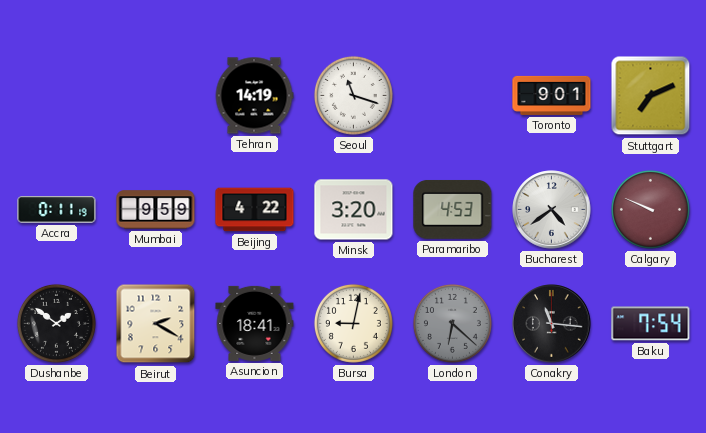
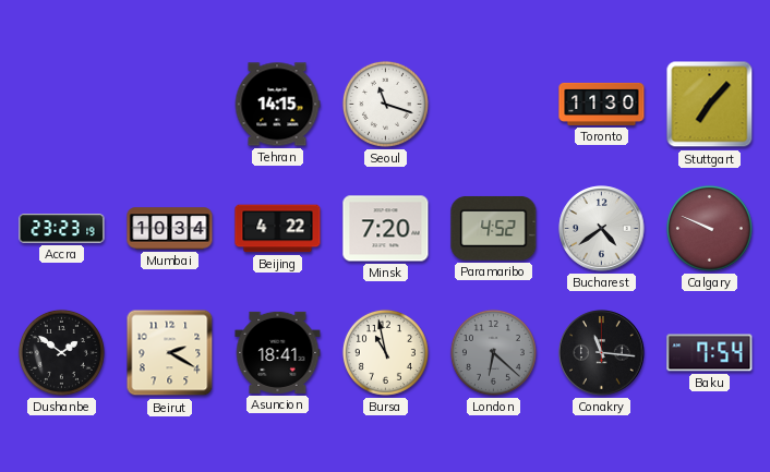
Tehran: 14:19 -> 14:15
Toronto: 9:01 -> 11:30
Stuttgart: 7:11 -> 7:07
Accra: 0:11 -> 23:23
Mumbai: 9:59 -> 10:34
Minsk: 3:20 -> 7:20
Paramaribo: 4:53 -> 4:52
Bursa: 9:02 -> 10:58
